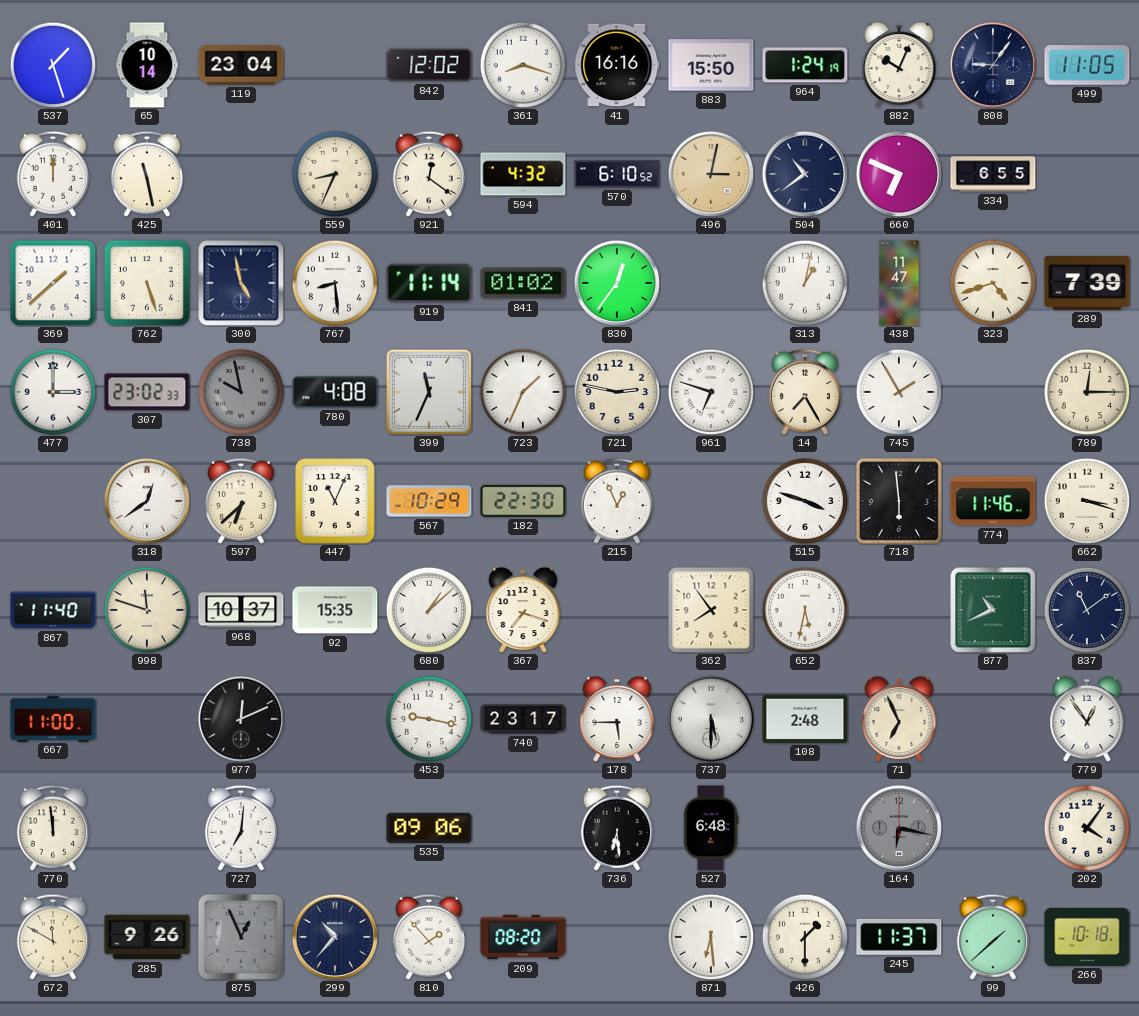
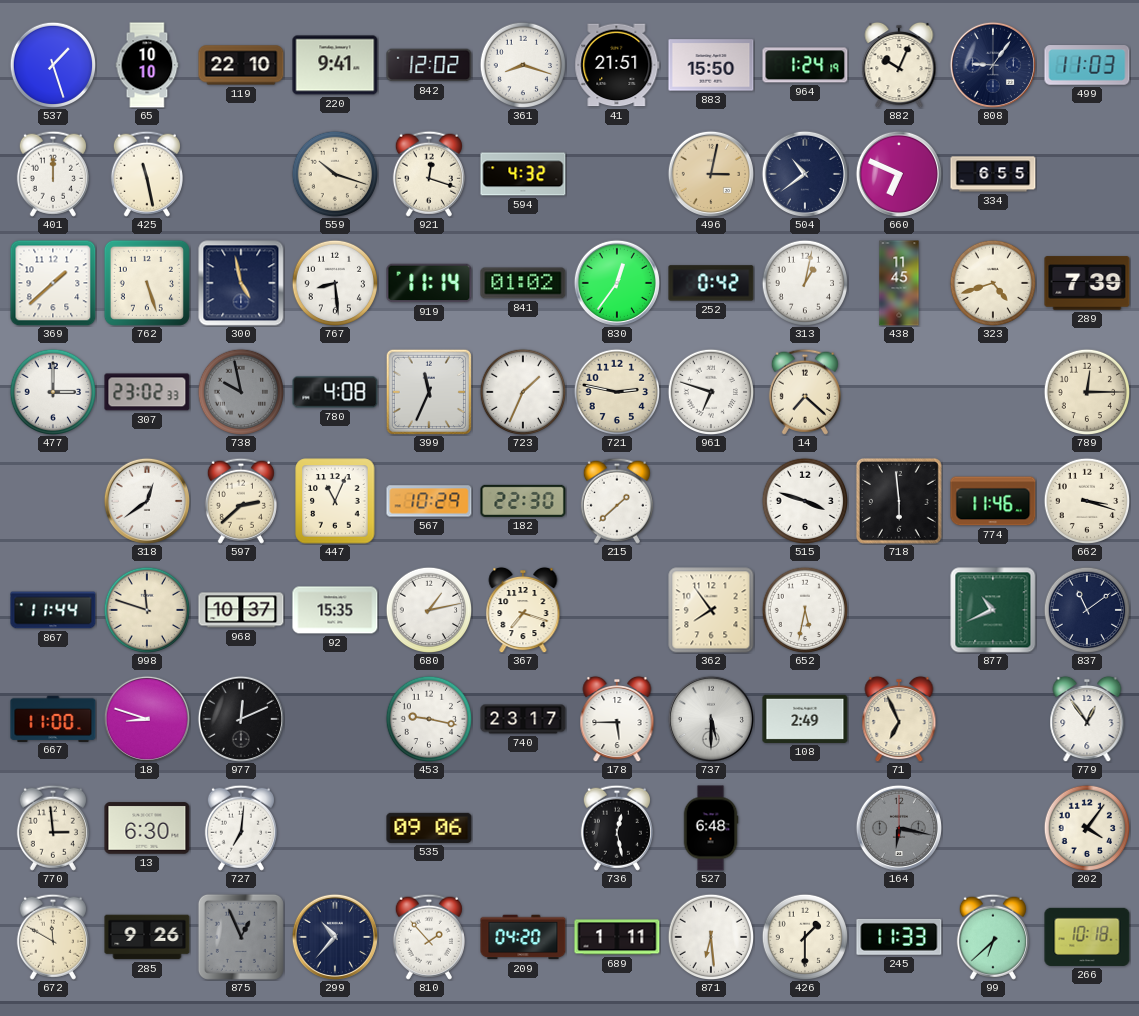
65: 10:14 -> 10:10
119: 23:04 -> 22:10
220: none -> 9:41
41: 16:16 -> 21:51
499: 11:05 -> 11:03
559: 8:34 -> 10:18
921: 12:21 -> 12:18
570: 6:10 -> none
252: none -> 0:42
438: 11:47 -> 11:45
14: 7:25 -> 7:22
745: 1:55 -> none
597: 6:38 -> 2:38
215: 12:56 -> 1:38
867: 11:40 -> 11:44
680: 1:08 -> 1:13
18: none -> 8:48
108: 2:48 -> 2:49
770: 11:59 -> 2:59
13: none -> 6:30
736: 6:29 -> 12:28
209: 08:20 -> 04:20
689: none -> 1:11
245: 11:37 -> 11:33
99: 1:38 -> 6:38
